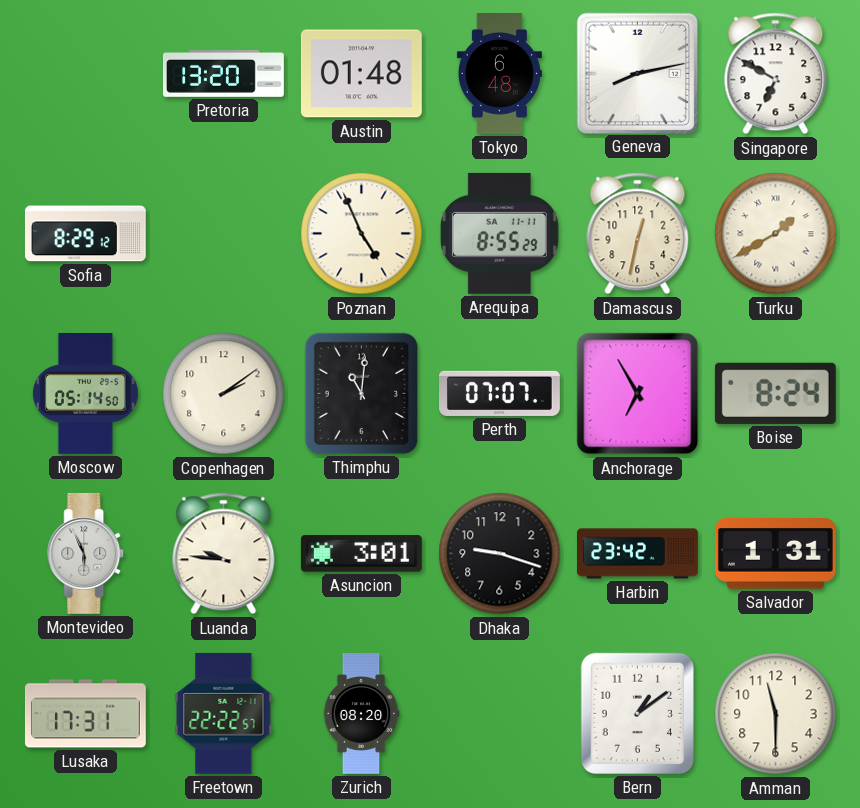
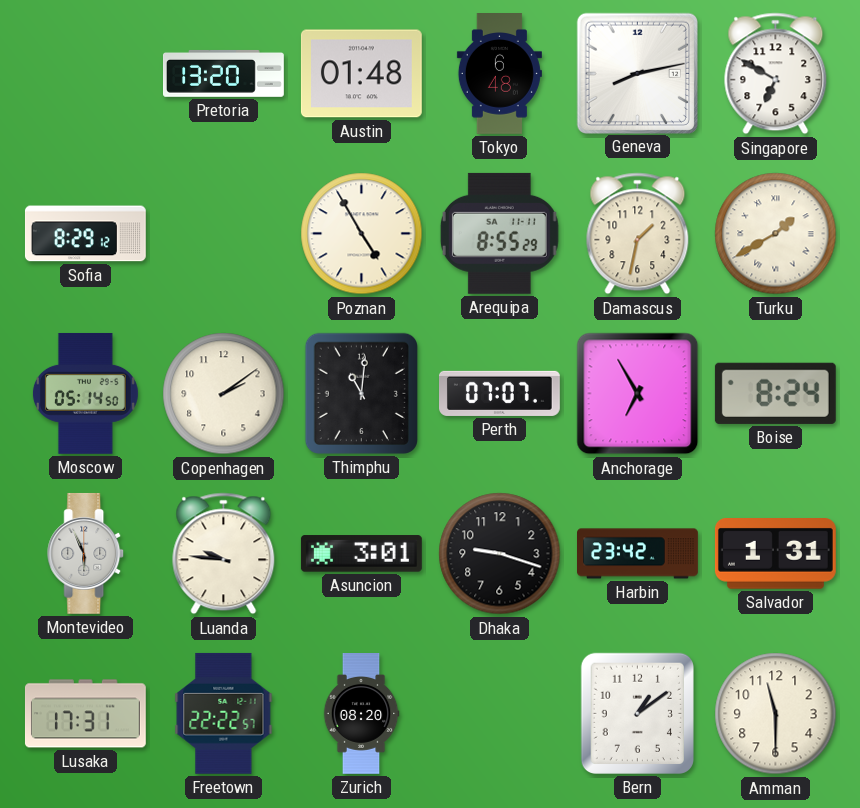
Poznan: 4:56 -> 4:55
Damascus: 12:32 -> 1:32
